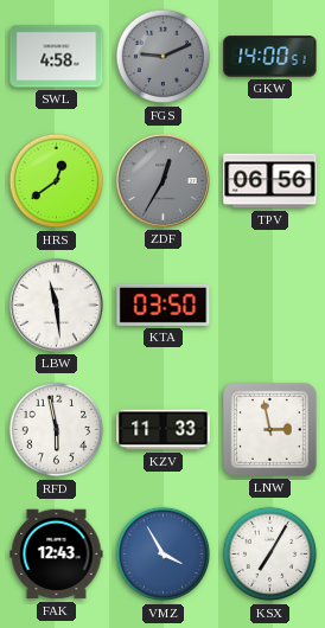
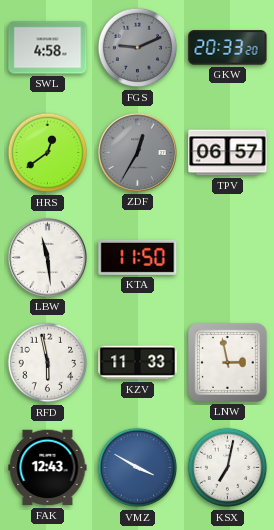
GKW: 14:00 -> 20:33
TPV: 06:56 -> 06:57
KTA: 03:50 -> 11:50
VMZ: 3:55 -> 3:50
KSX: 7:05 -> 7:02
